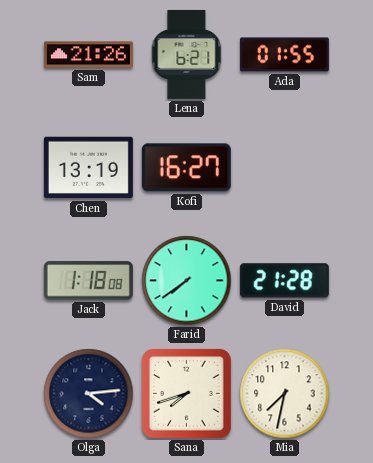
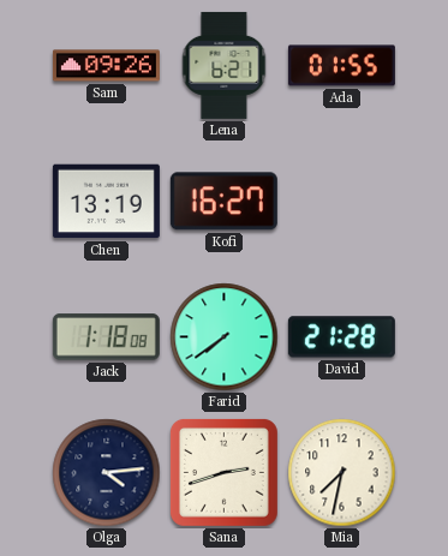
Sam: 21:26 -> 09:26
Sana: 7:42 -> 2:42
